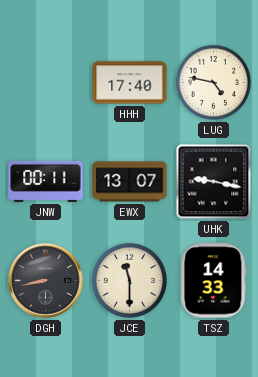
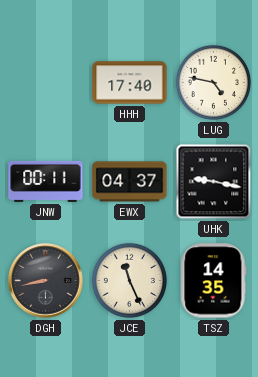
EWX: 13:07 -> 04:37
JCE: 11:30 -> 11:26
TSZ: 14:33 -> 14:35
